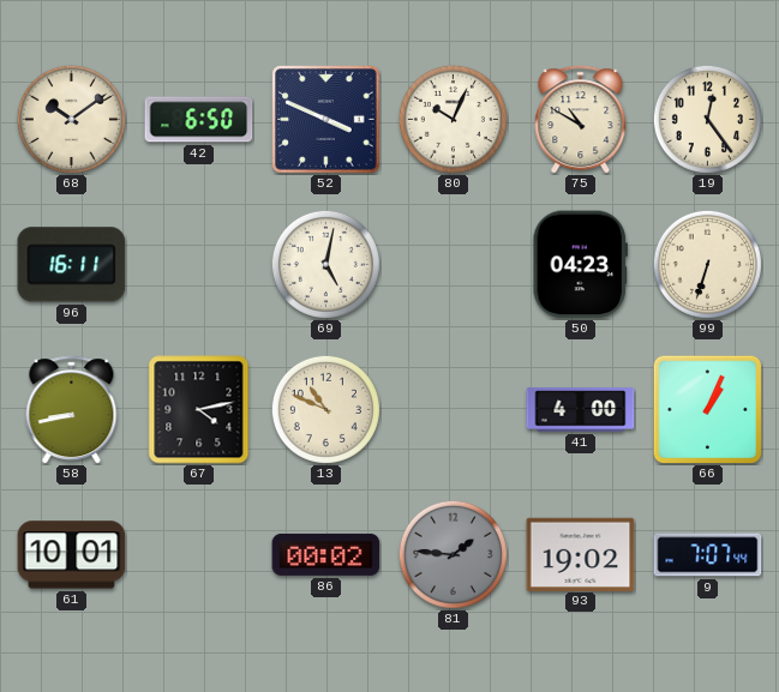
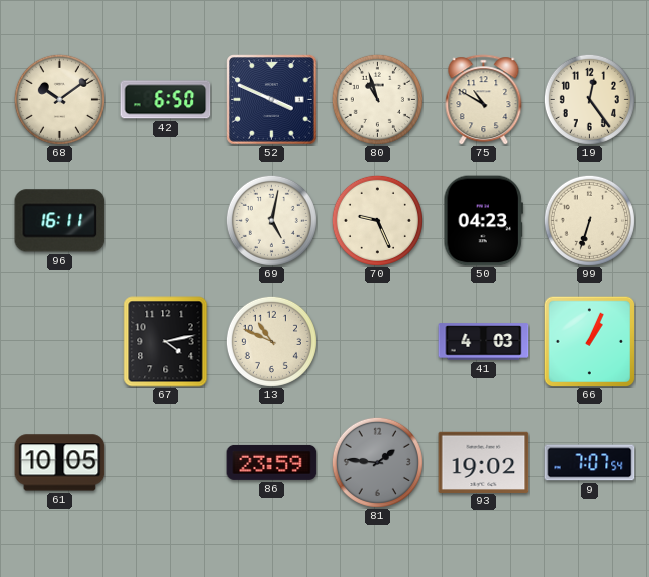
80: 10:04 -> 10:57
70: none -> 9:26
58: 8:43 -> none
41: 4:00 -> 4:03
61: 10:01 -> 10:05
86: 00:02 -> 23:59
9: 7:07:44 -> 7:07:54
